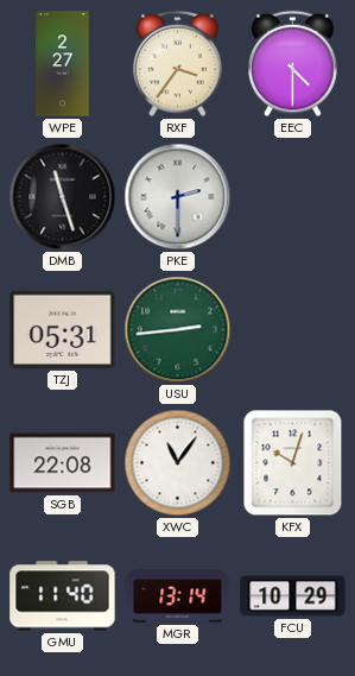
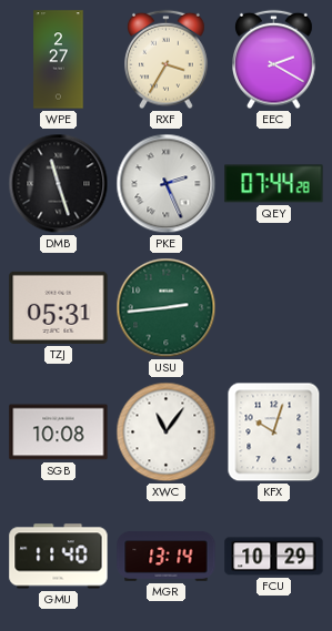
RXF: 3:36 -> 3:35
EEC: 4:30 -> 2:20
PKE: 2:30 -> 2:26
QEY: none -> 07:44
SGB: 22:08 -> 10:08
